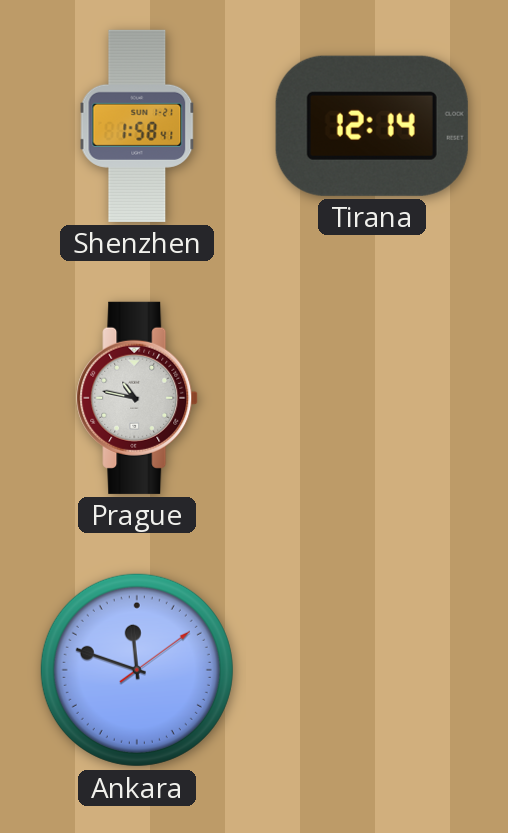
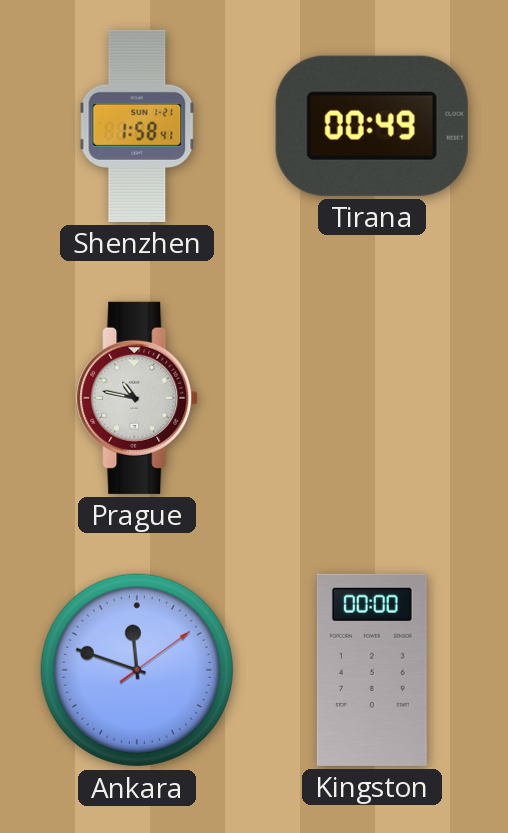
Tirana: 12:14 -> 00:49
Kingston: none -> 00:00
